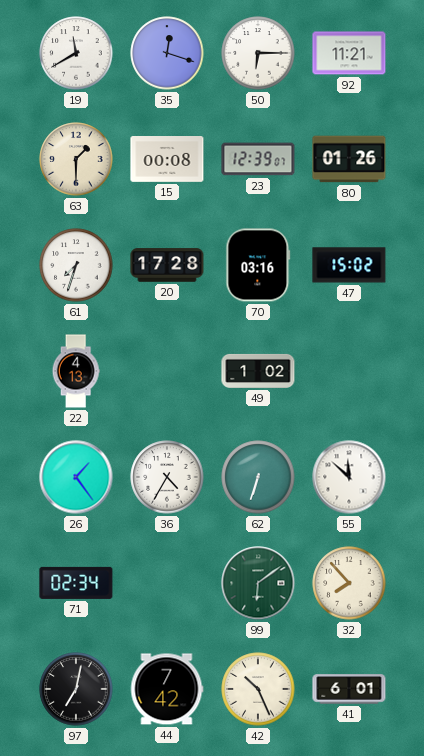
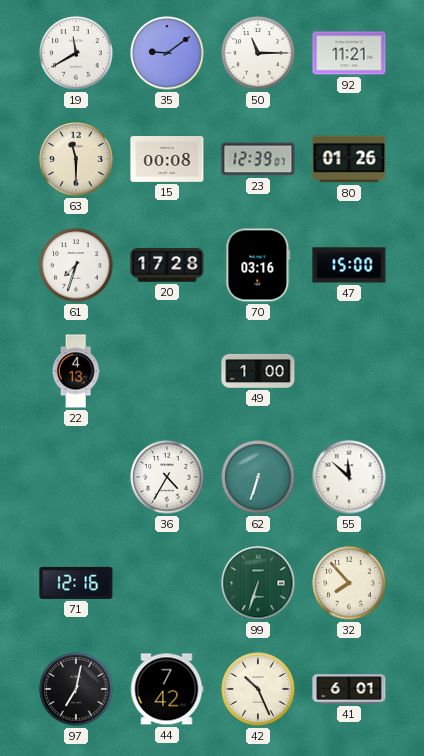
35: 12:18 -> 9:09
50: 6:15 -> 11:15
63: 1:30 -> 11:30
47: 15:02 -> 15:00
49: 1:02 -> 1:00
26: 1:24 -> none
71: 02:34 -> 12:16
99: 6:09 -> 6:33
